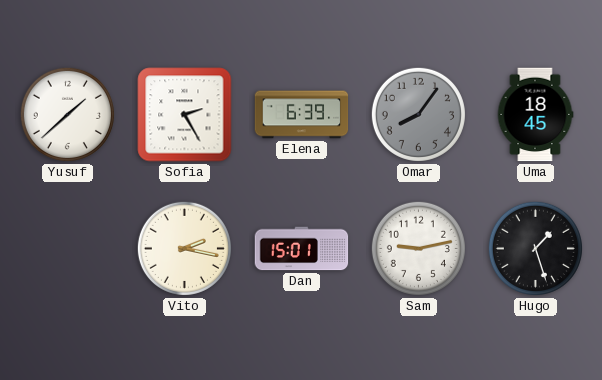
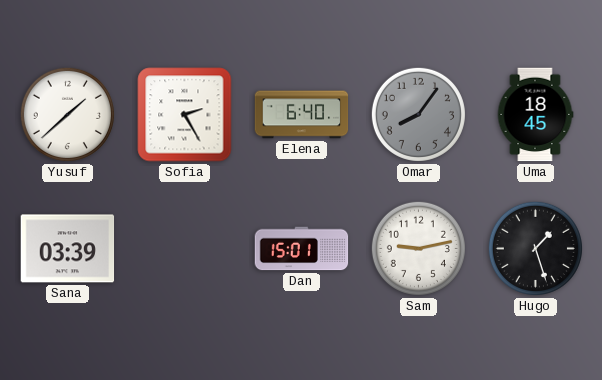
Elena: 6:39 -> 6:40
Sana: none -> 03:39
Vito: 2:17 -> none
